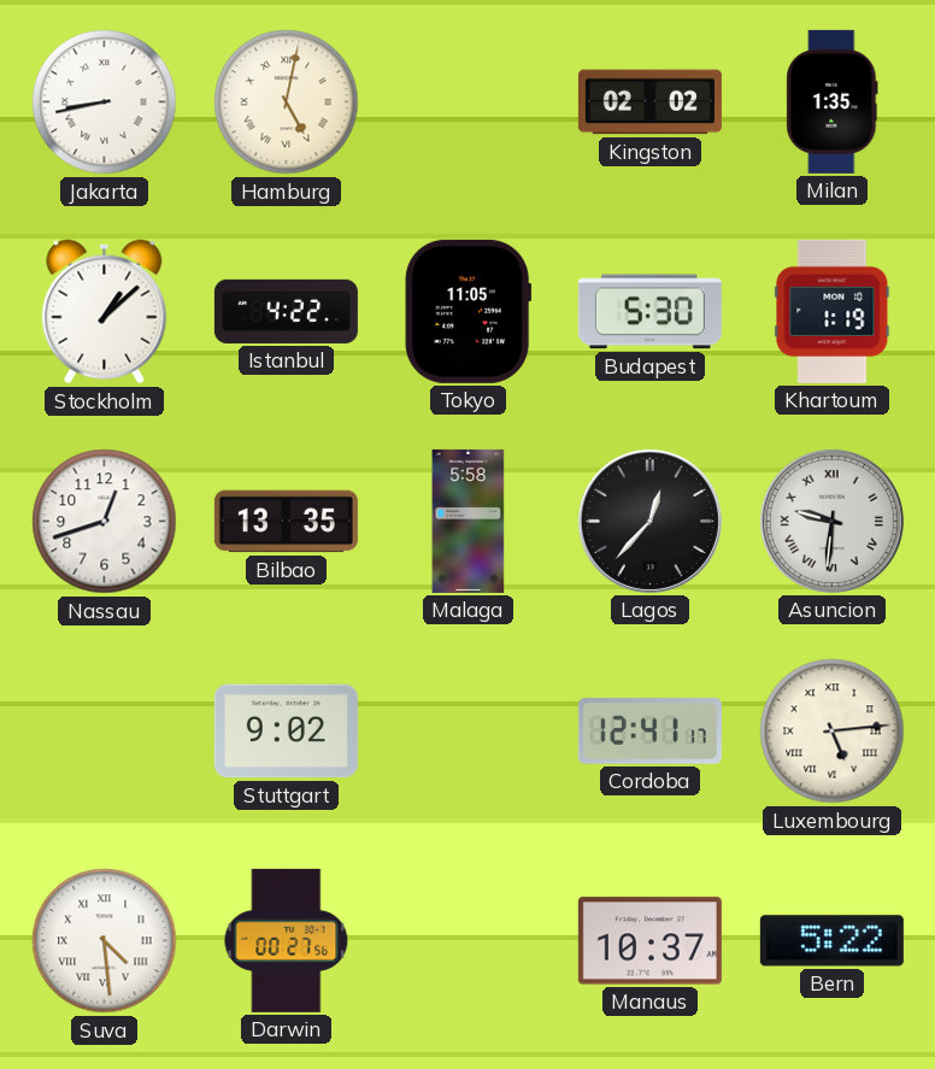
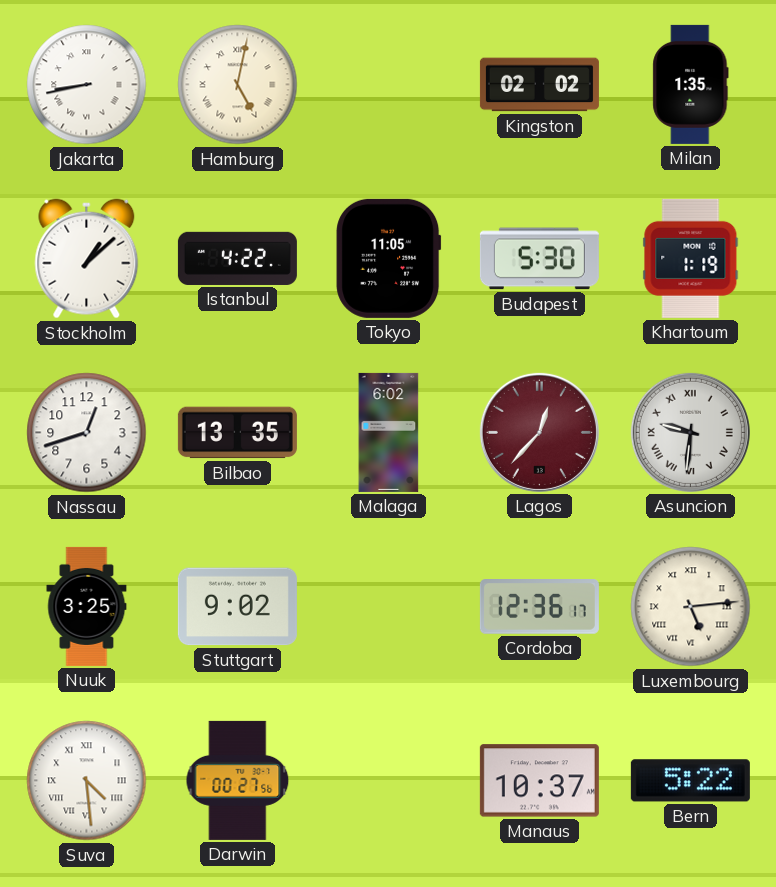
Malaga: 5:58 -> 6:02
Lagos dial: black -> burgundy
Nuuk: none -> 3:25
Cordoba: 12:41 -> 12:36
